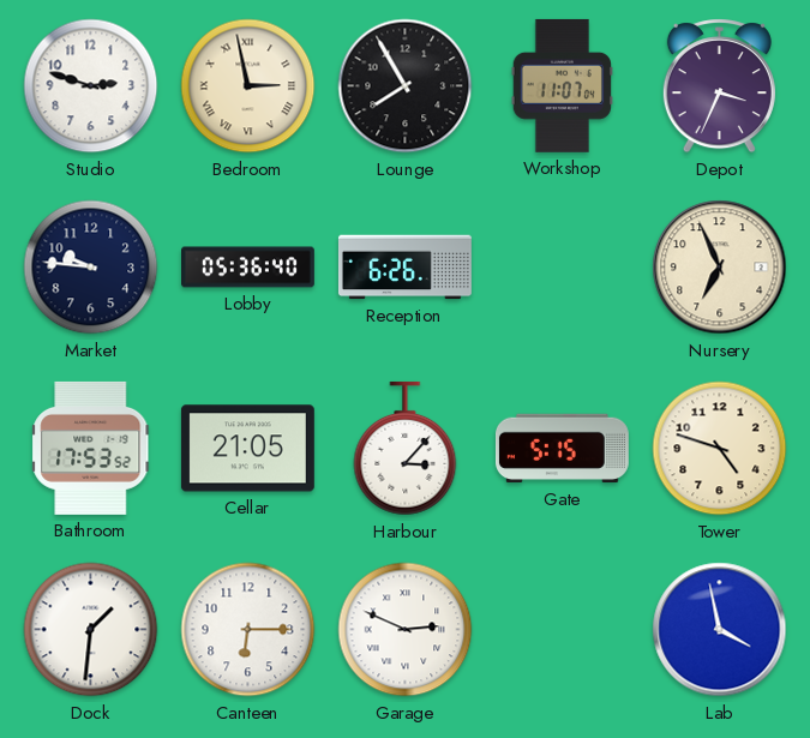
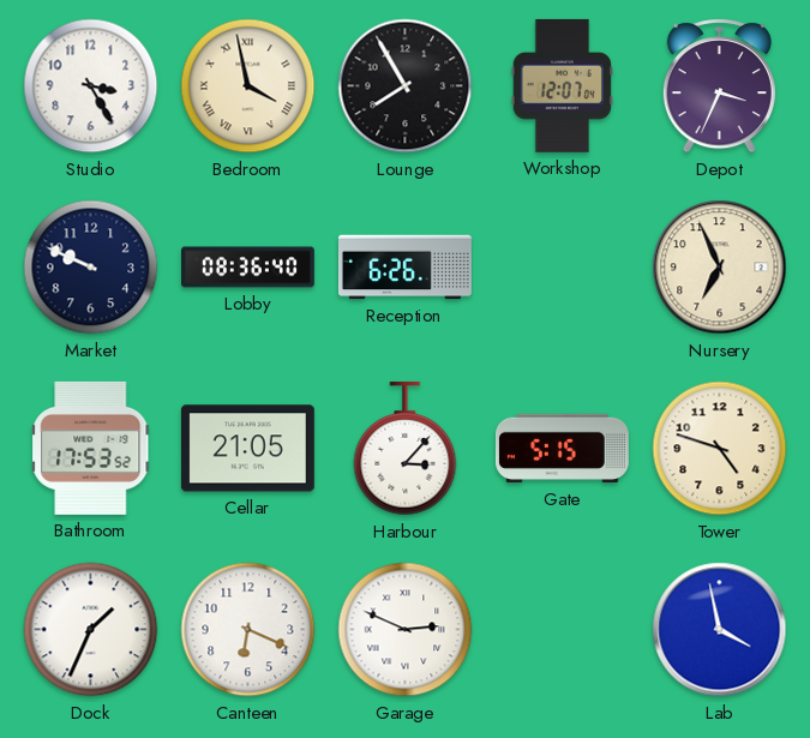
Studio: 2:48 -> 3:25
Bedroom: 2:58 -> 3:58
Workshop: 11:07 -> 12:07
Market: 9:46 -> 9:49
Lobby: 05:36 -> 08:36
Dock: 1:31 -> 1:34
Canteen: 6:15 -> 6:19
